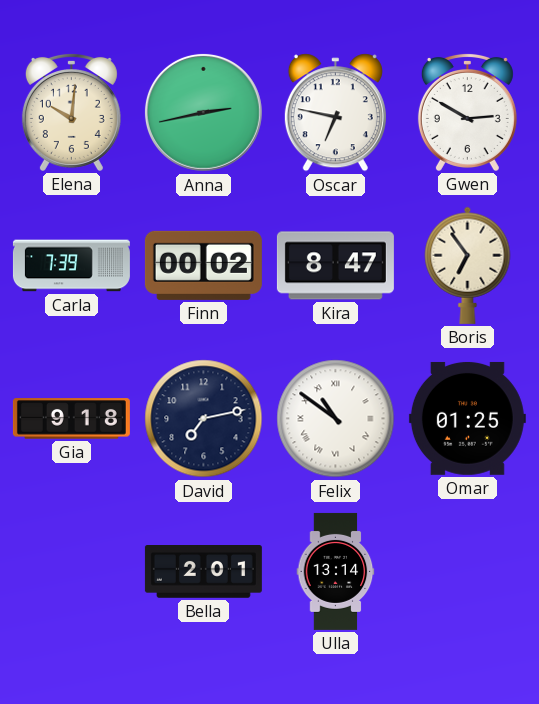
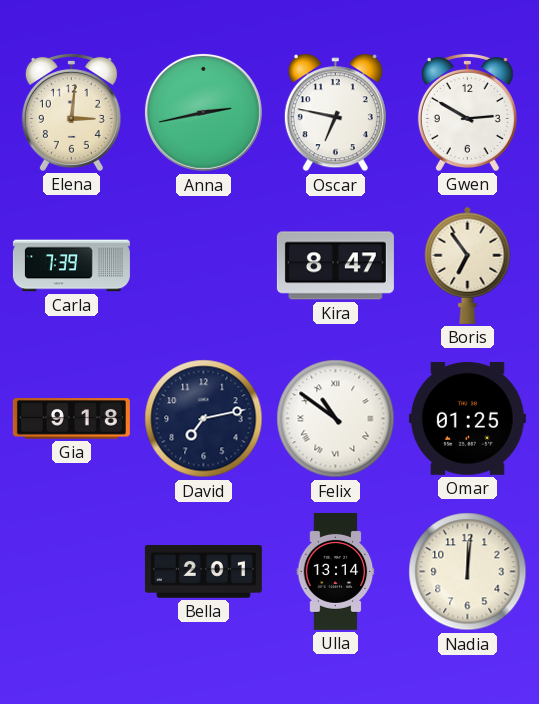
Elena: 10:01 -> 3:01
Finn: 00:02 -> none
Nadia: none -> 12:01
